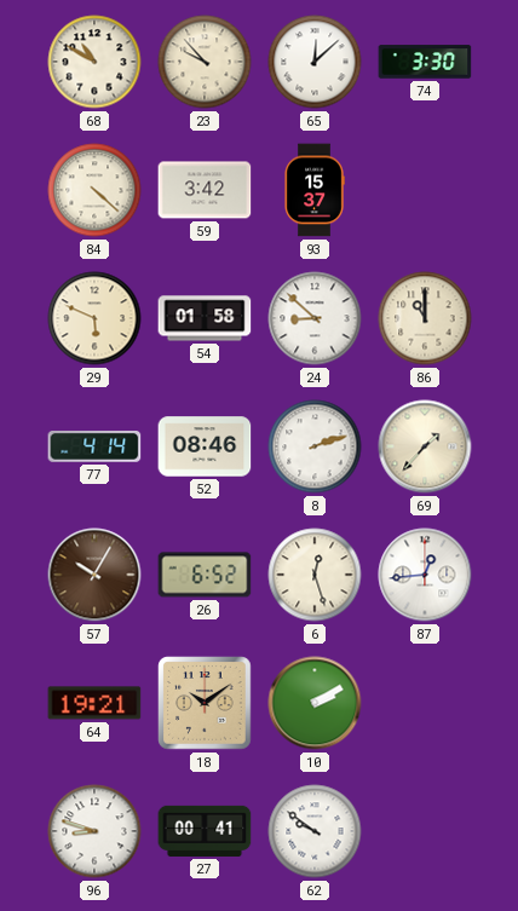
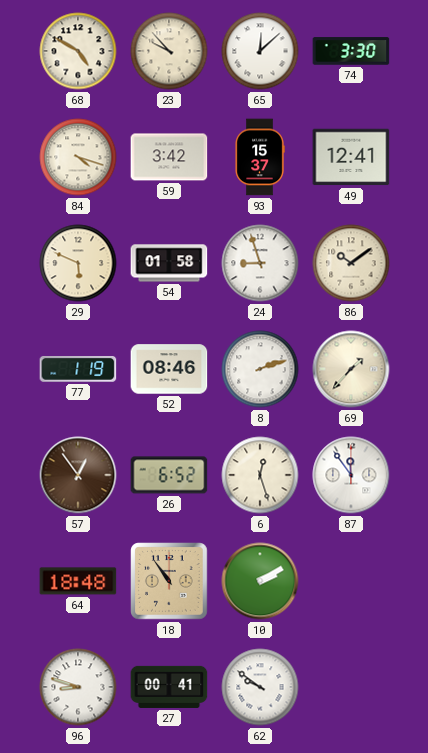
68: 10:50 -> 4:50
84: 4:22 -> 4:18
49: none -> 12:41
24: 8:52 -> 8:57
86: 11:00 -> 10:09
77: 4:14 -> 1:19
57: 10:05 -> 12:54
87: 12:44 -> 11:54
64: 19:21 -> 18:48
18: 10:09 -> 10:54
